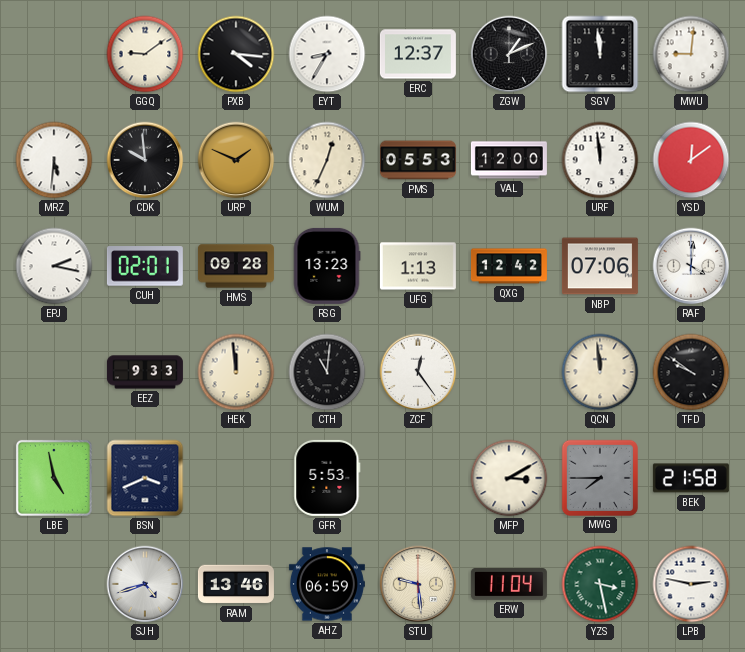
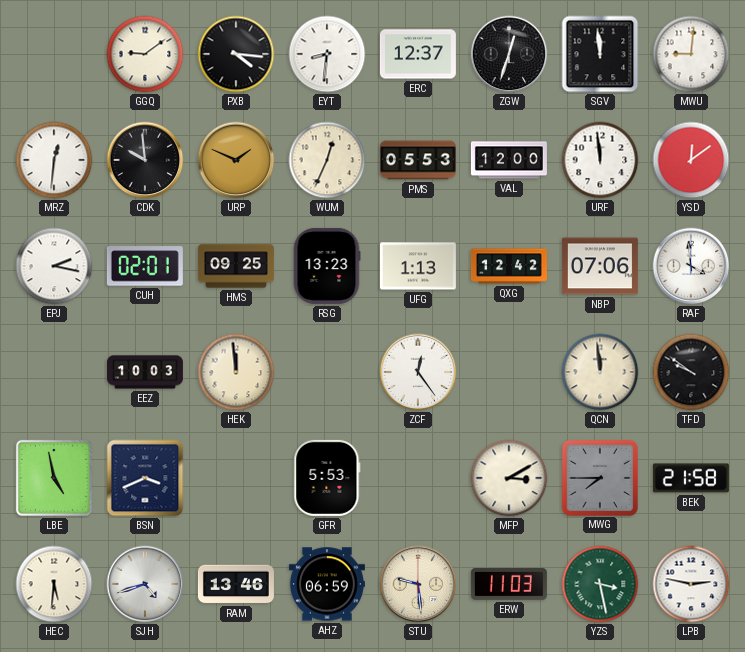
EYT: 8:35 -> 8:31
ZGW: 1:11 -> 12:33
MRZ: 5:31 -> 12:31
HMS: 09:28 -> 09:25
RAF: 4:01 -> 3:59
EEZ: 9:33 -> 10:03
CTH: 11:01 -> none
HEC: none -> 5:31
ERW: 11:04 -> 11:03
